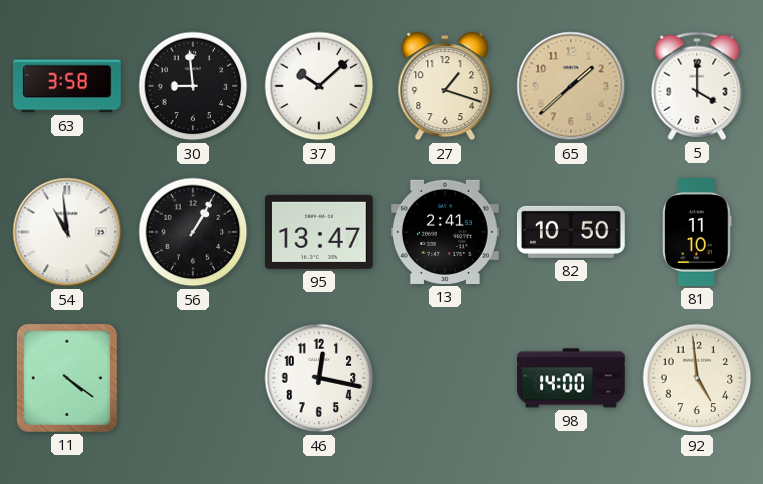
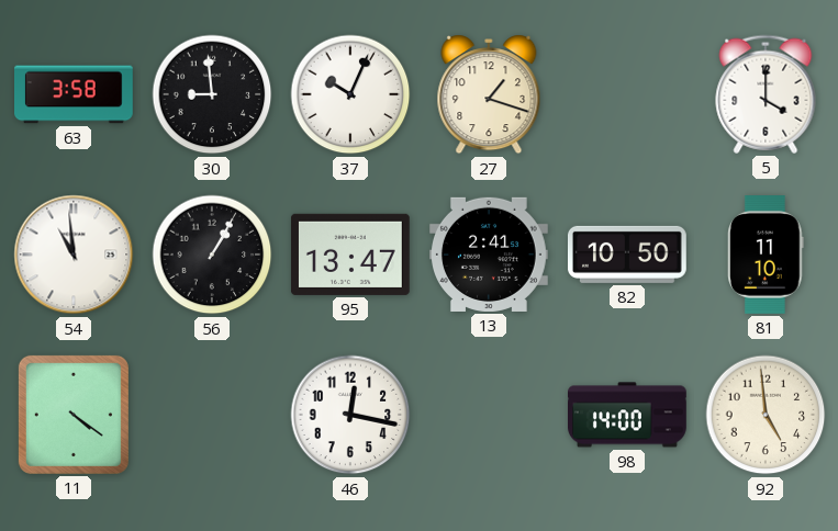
37: 10:08 -> 10:04
65: 1:38 -> none
